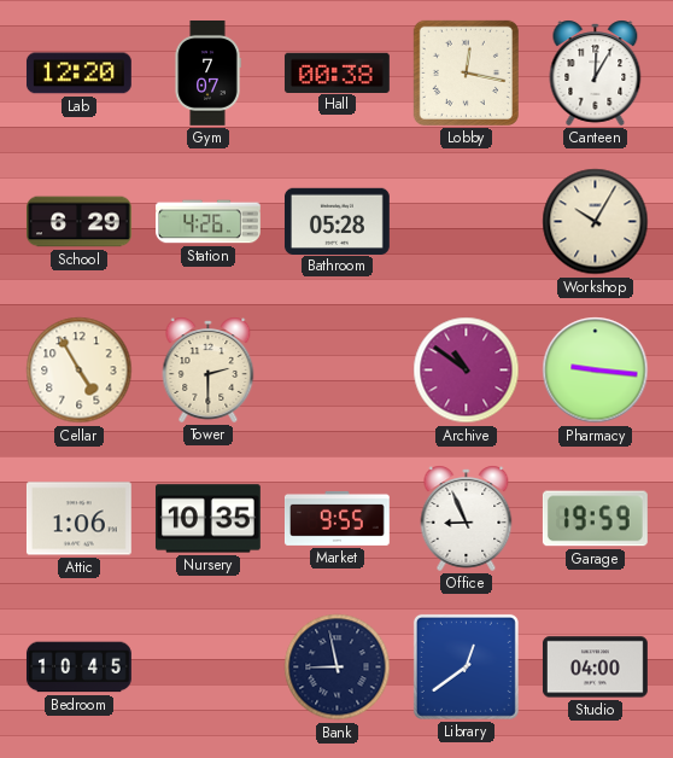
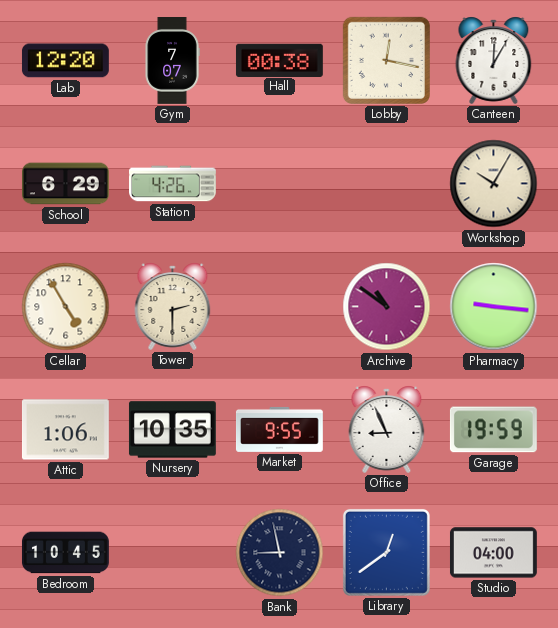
Bathroom: 05:28 -> none
